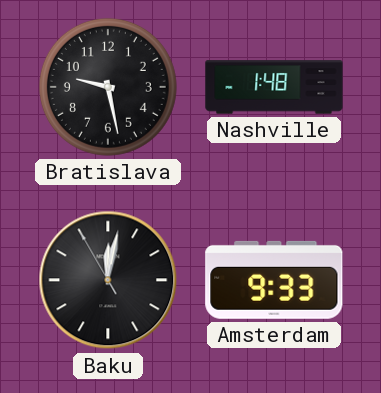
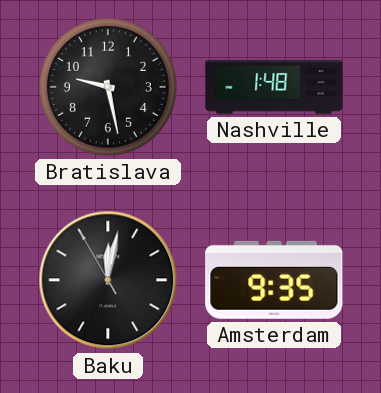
Amsterdam: 9:33 -> 9:35
